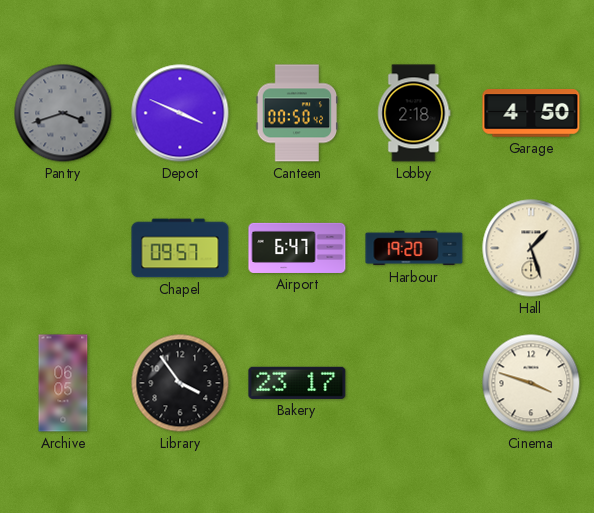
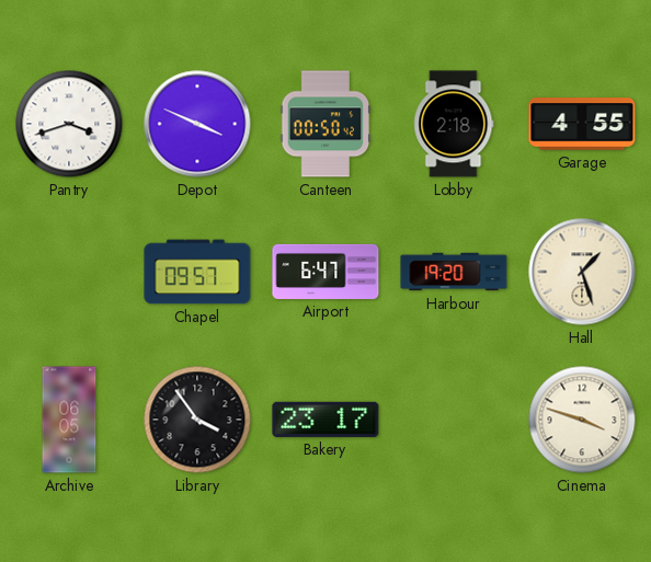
Pantry dial: grey -> white
Garage: 4:50 -> 4:55
